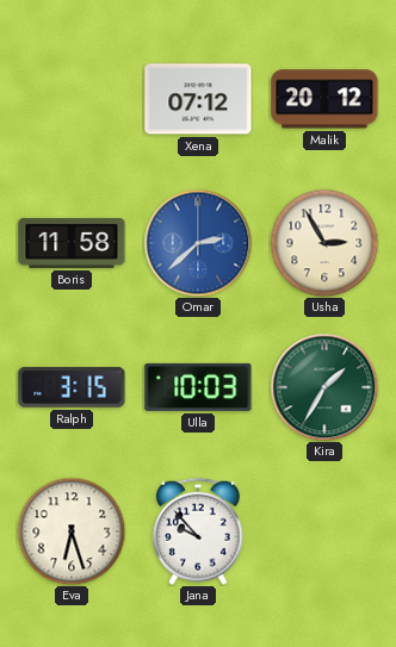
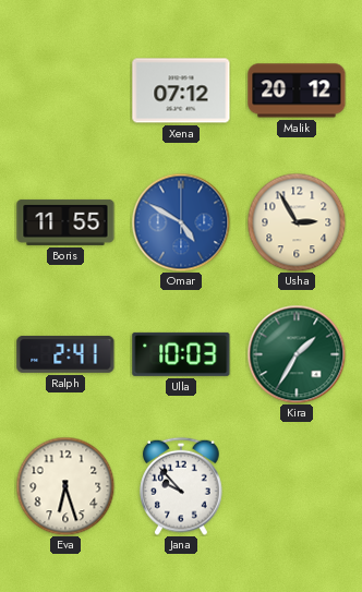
Boris: 11:58 -> 11:55
Omar: 2:38 -> 4:50
Ralph: 3:15 -> 2:41
